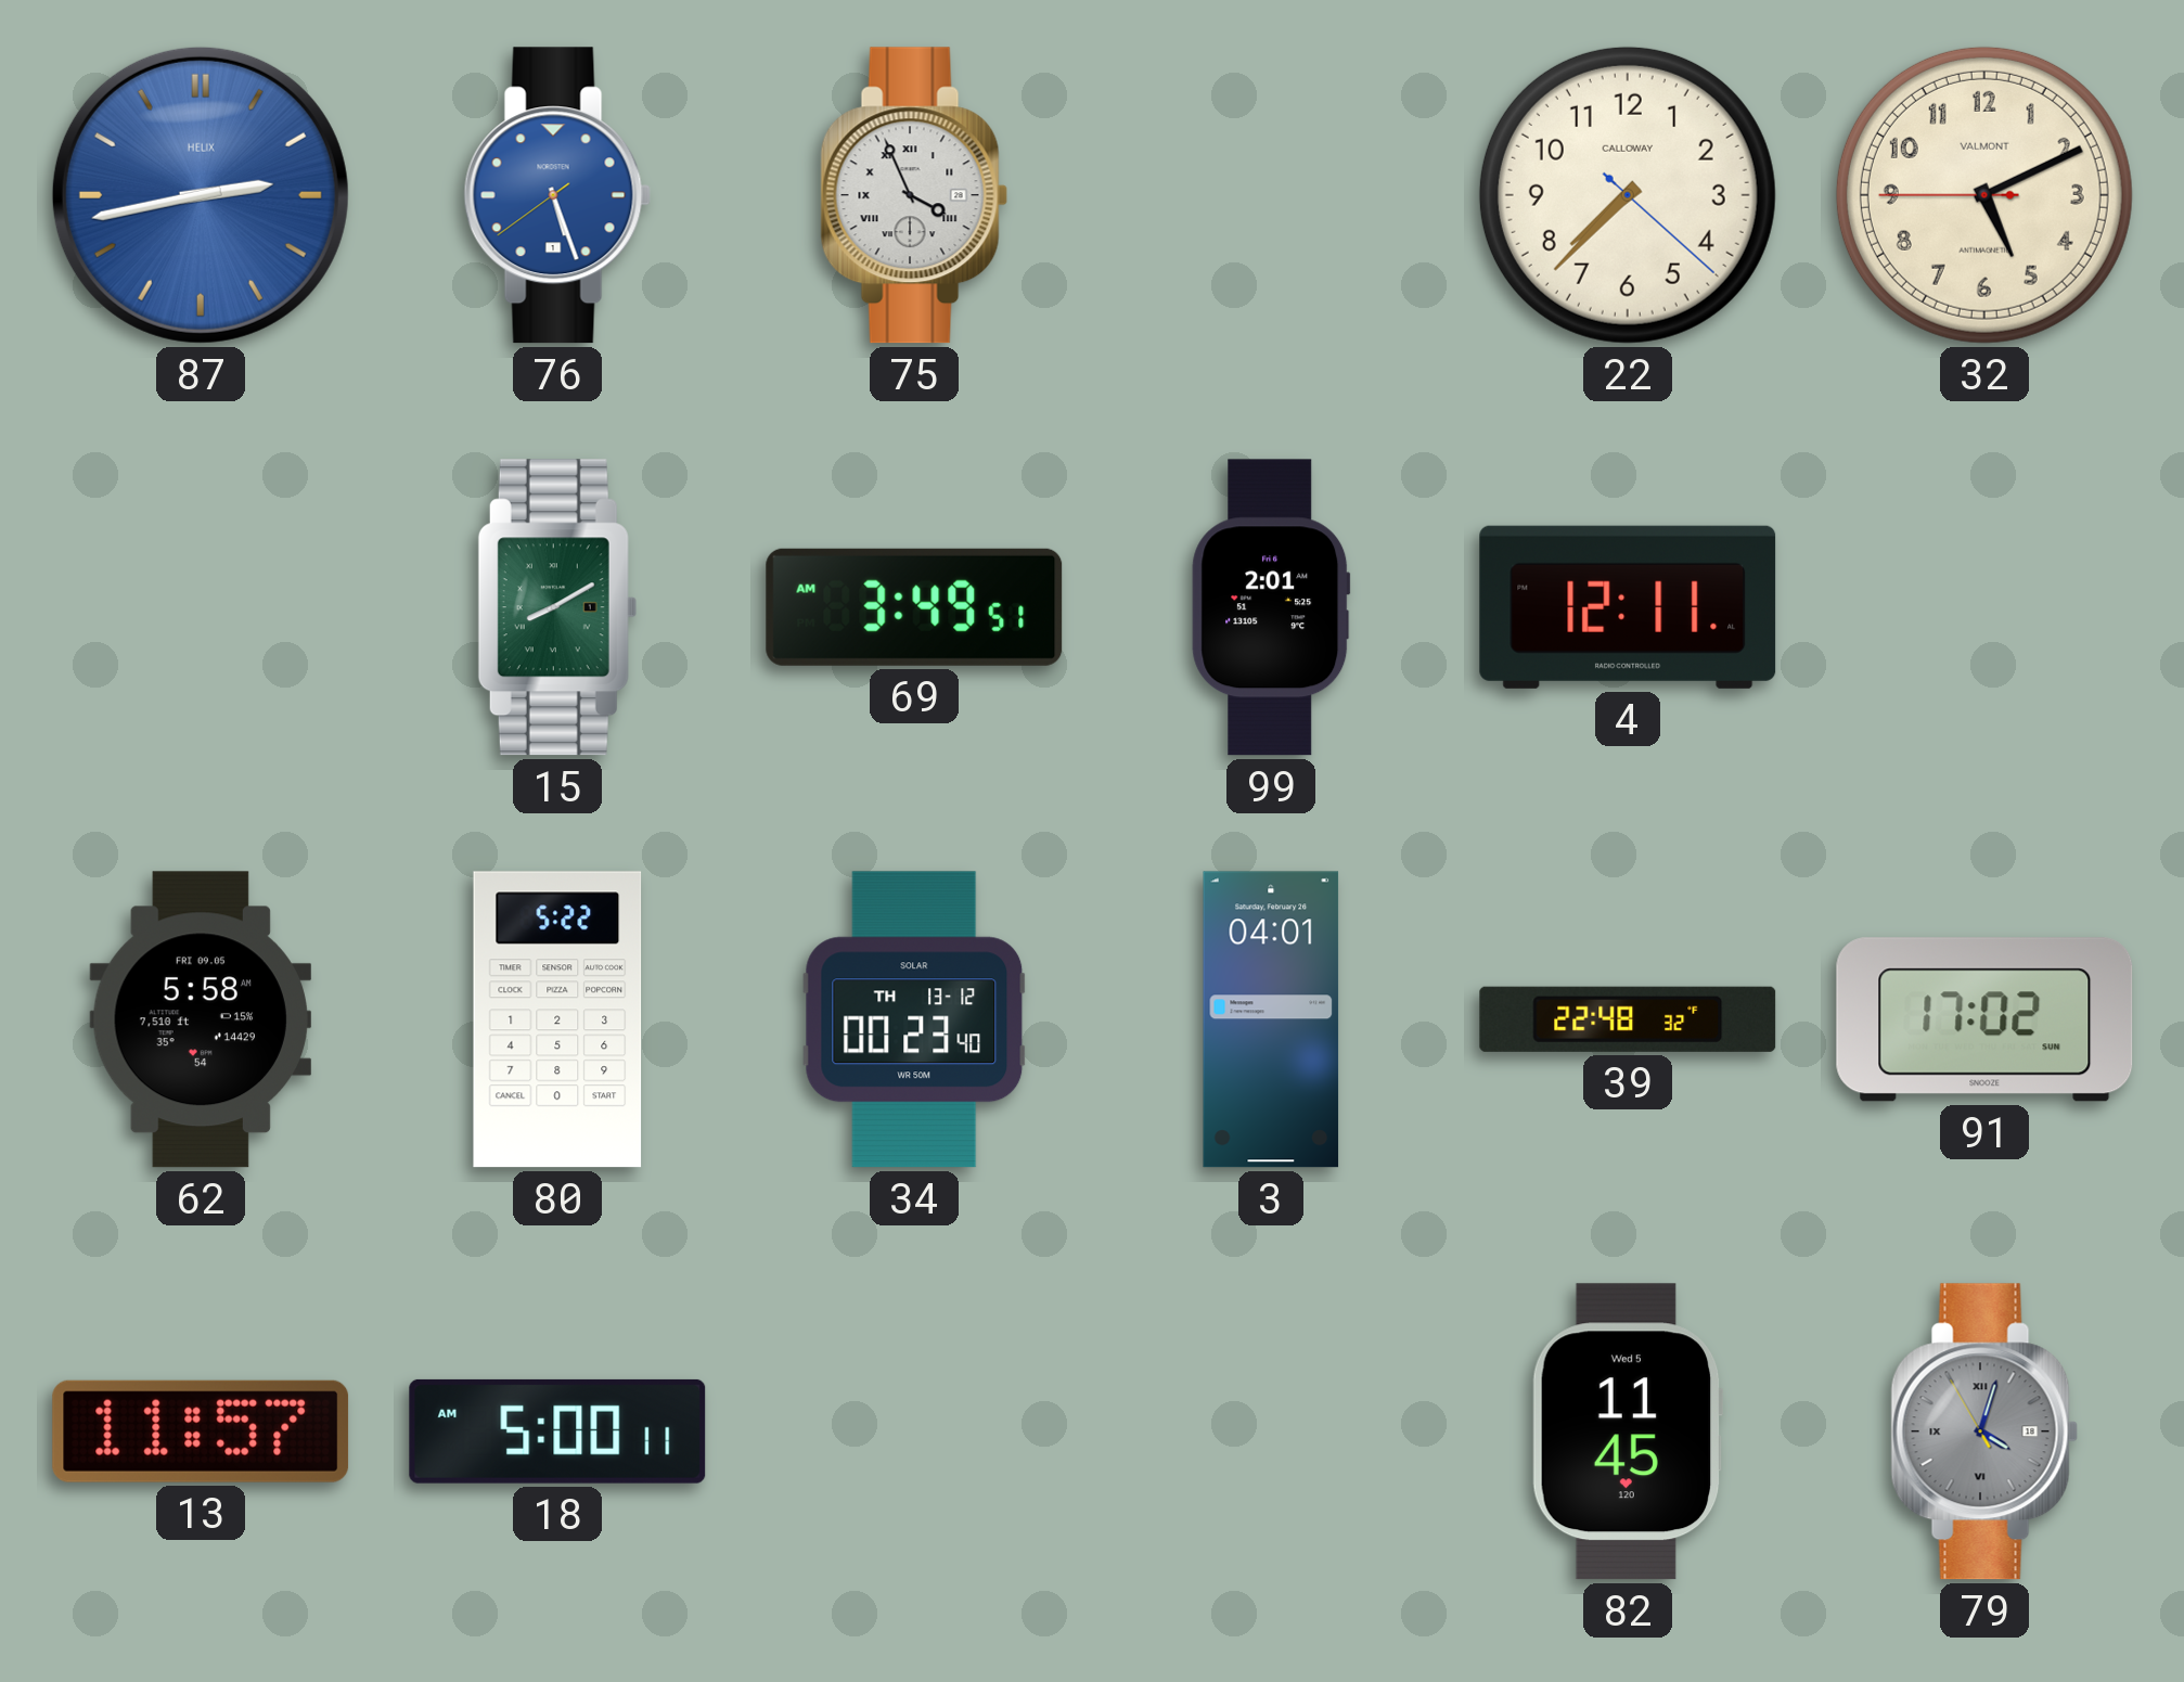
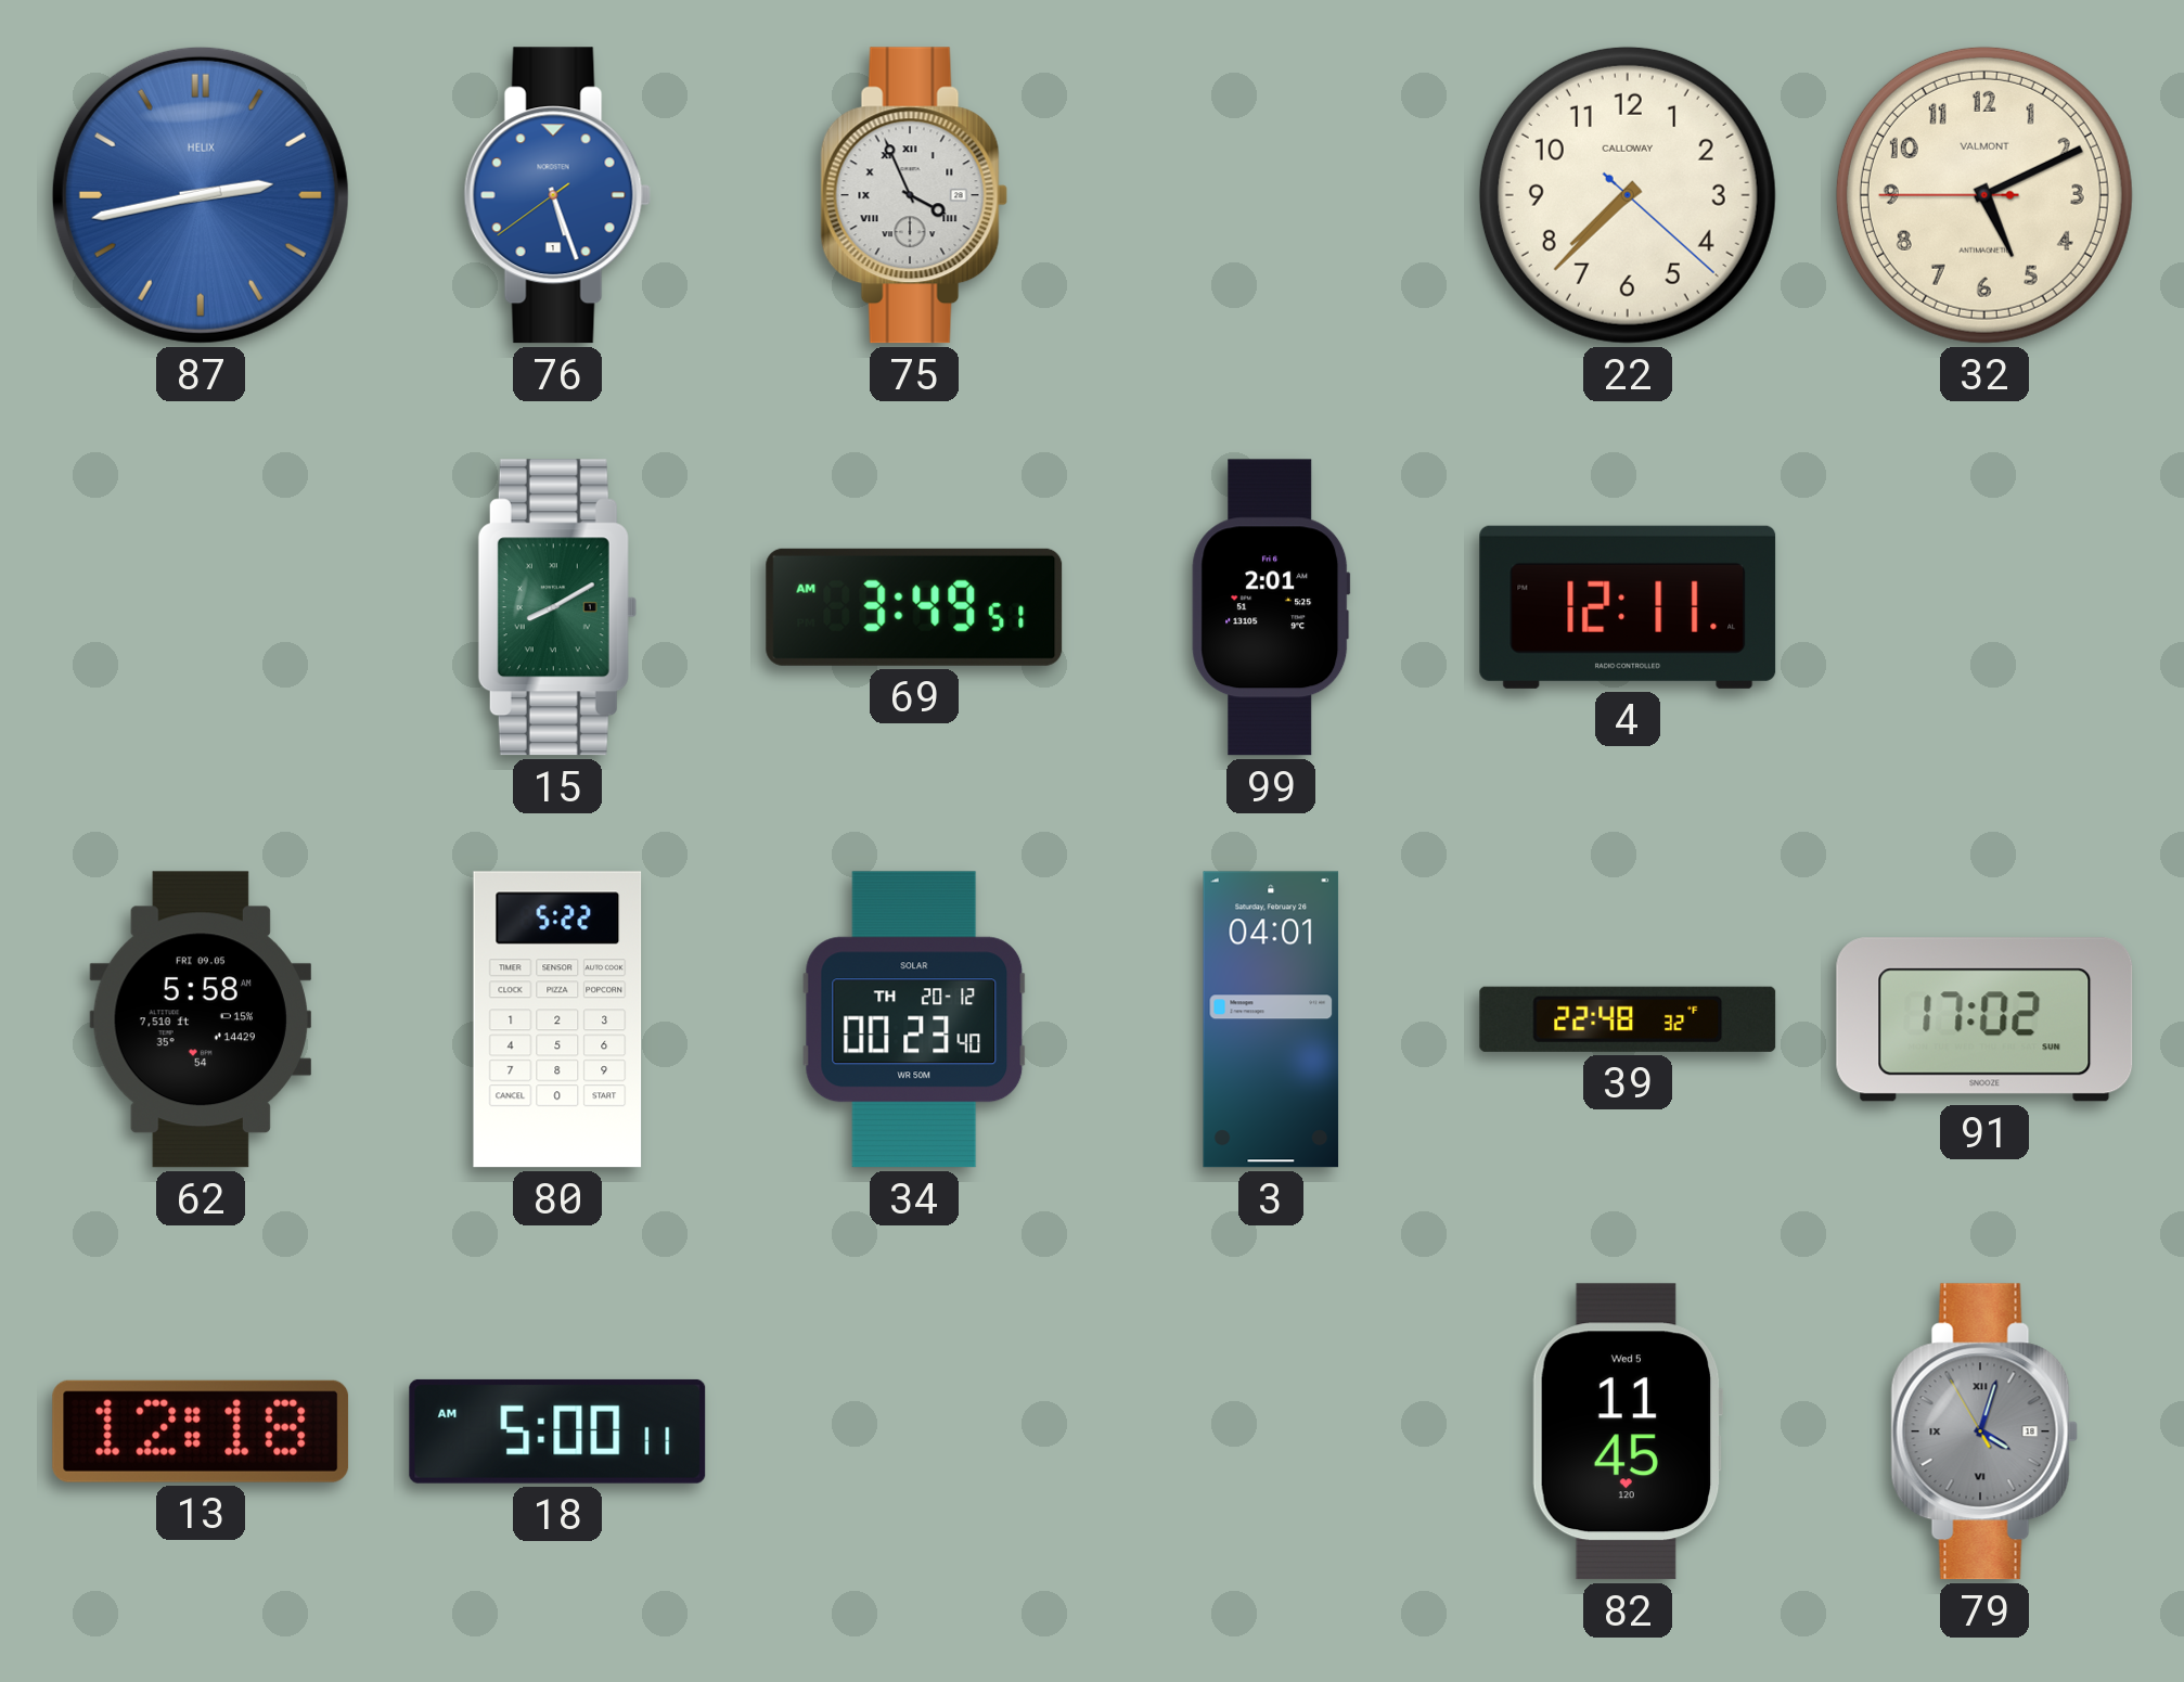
34 date: TH 13-12 -> TH 20-12
13: 11:57 -> 12:18
